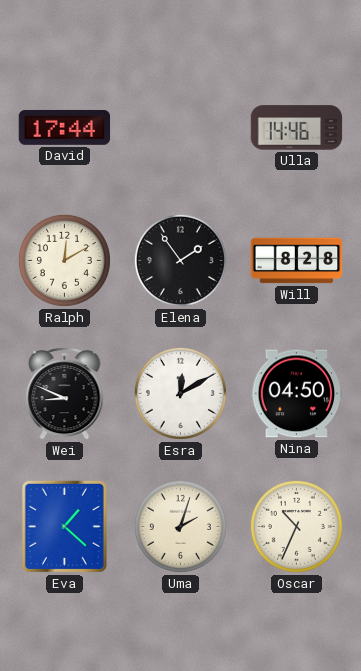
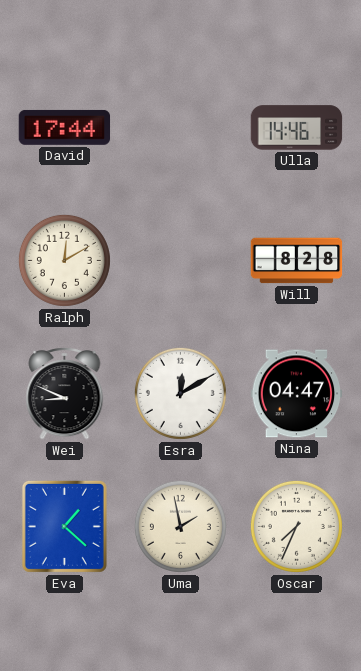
Elena: 1:54 -> none
Nina: 04:50 -> 04:47
Uma: 2:03 -> 1:58
Oscar: 10:34 -> 7:34
